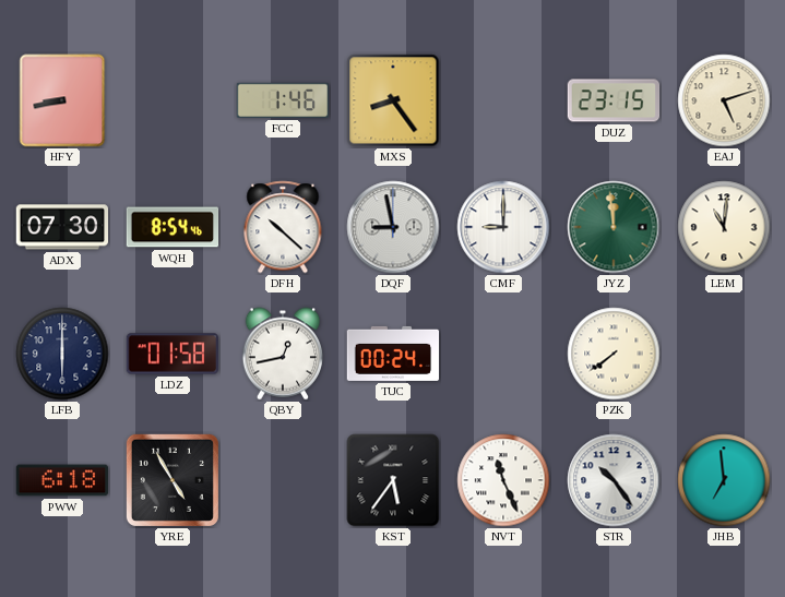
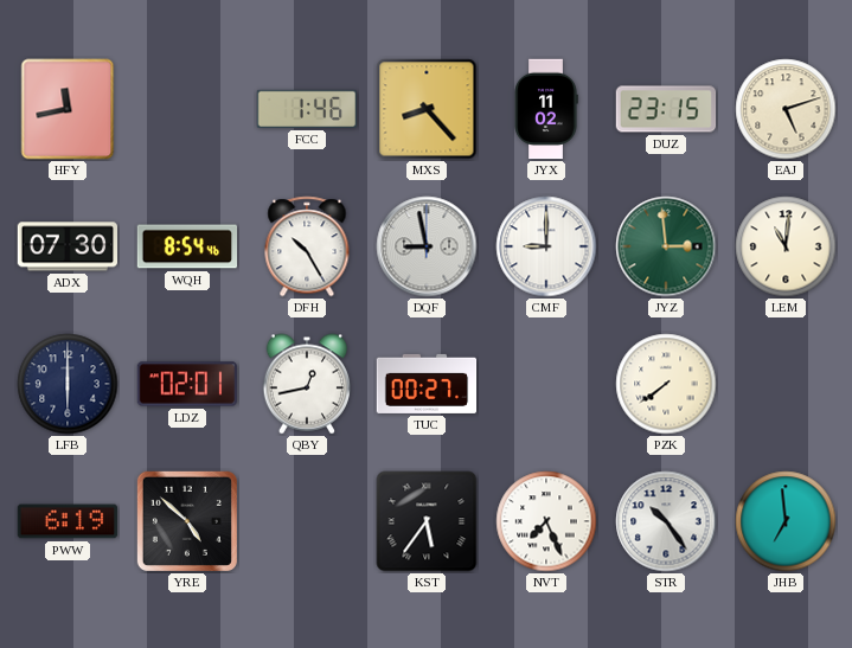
HFY: 8:43 -> 11:43
MXS: 8:24 -> 8:23
JYX: none -> 11:02
DFH: 10:22 -> 10:25
JYZ: 11:59 -> 2:59
LDZ: 01:58 -> 02:01
TUC: 00:24 -> 00:27
PWW: 6:18 -> 6:19
YRE: 4:55 -> 4:52
NVT: 11:26 -> 7:26
